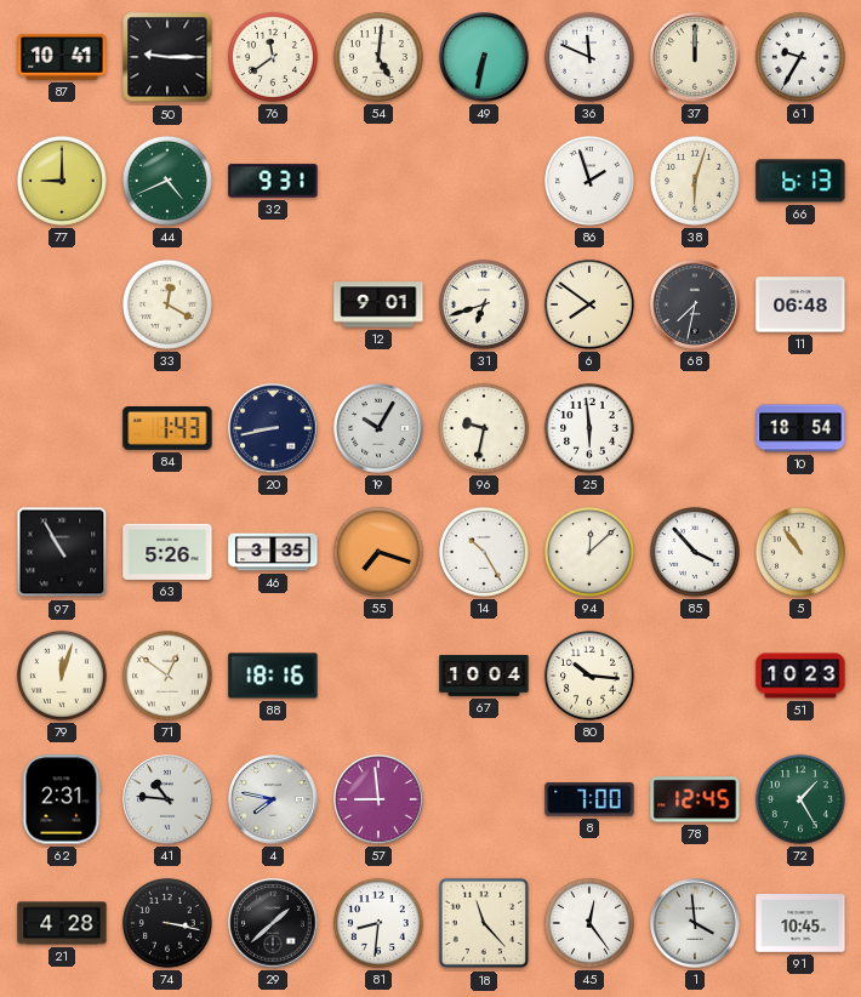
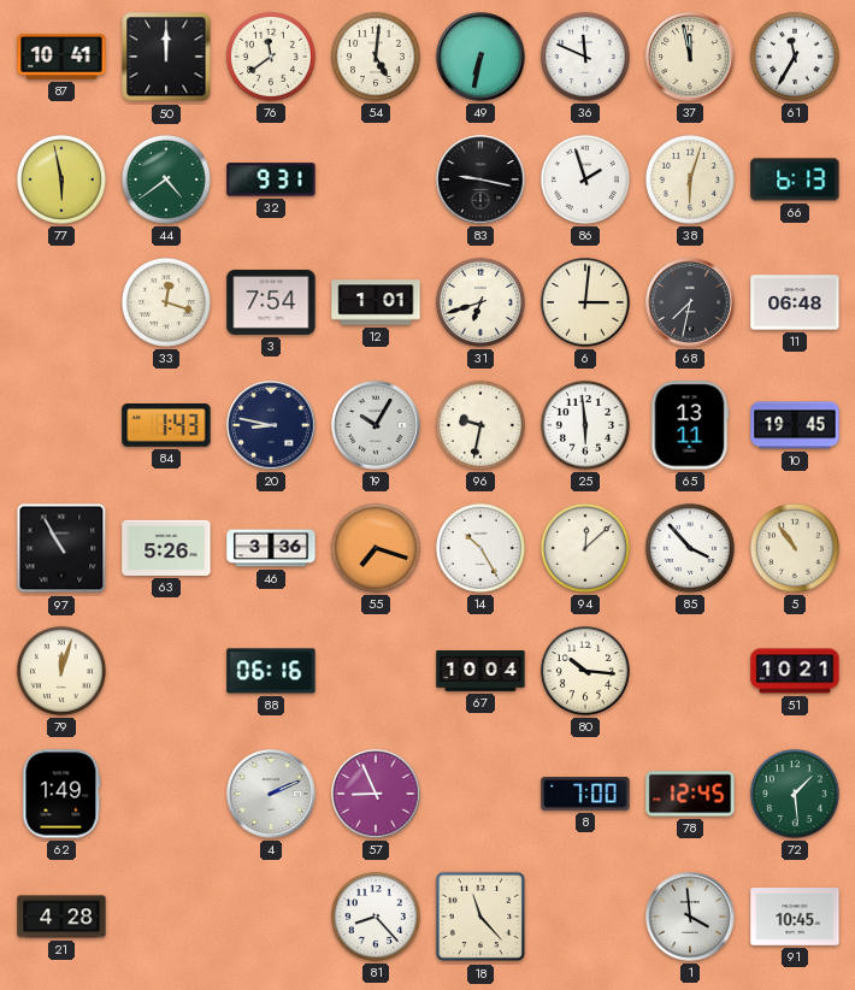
50: 9:15 -> 12:00
37: 12:00 -> 11:58
61: 9:35 -> 11:35
77: 9:00 -> 5:58
44: 4:41 -> 4:39
83: none -> 9:17
33: 12:20 -> 12:18
3: none -> 7:54
12: 9:01 -> 1:01
6: 7:51 -> 3:01
20: 8:43 -> 8:47
65: none -> 13:11
10: 18:54 -> 19:45
46: 3:35 -> 3:36
71: 12:51 -> none
88: 18:16 -> 06:16
51: 10:23 -> 10:21
62: 2:31 -> 1:49
41: 10:46 -> none
4: 7:47 -> 2:11
57: 8:59 -> 8:56
72: 1:25 -> 1:29
74: 3:17 -> none
29: 1:38 -> none
81: 8:31 -> 8:23
45: 12:24 -> none
